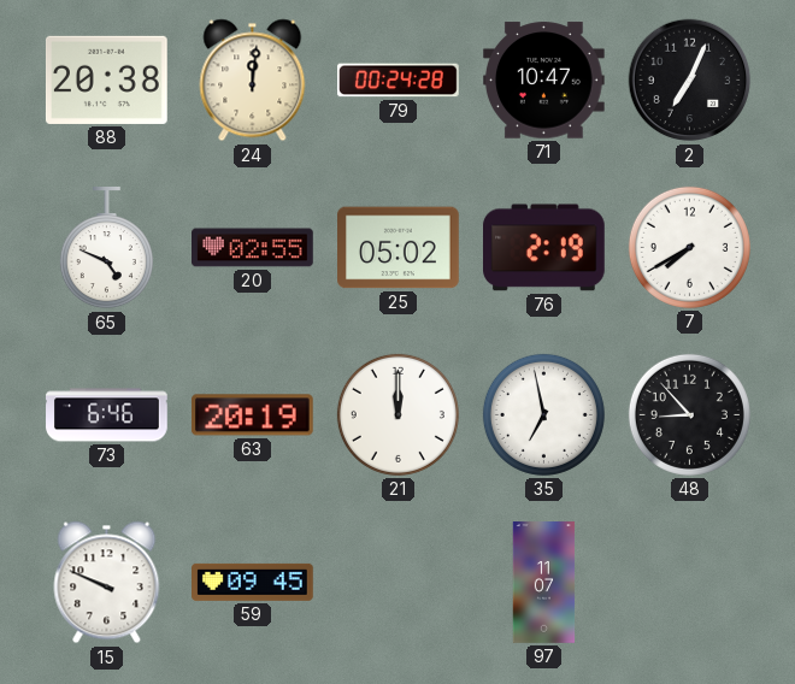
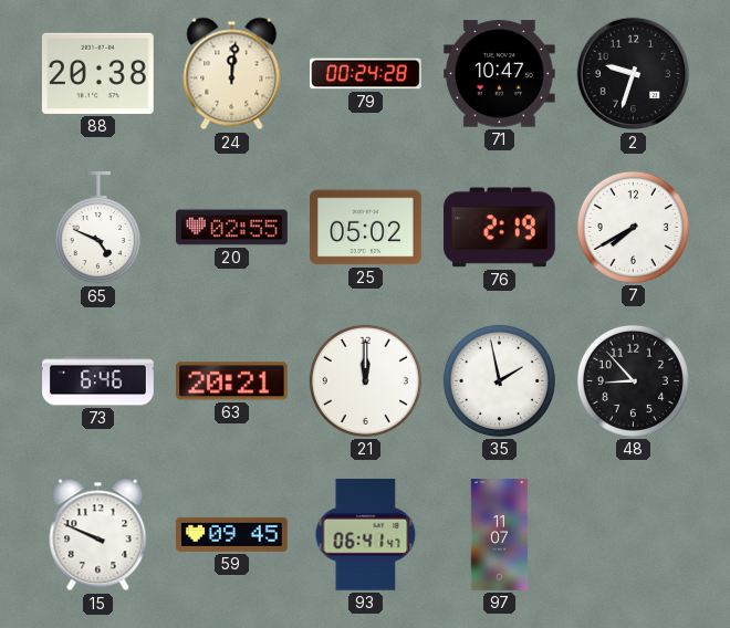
2: 7:04 -> 9:33
63: 20:19 -> 20:21
35: 6:58 -> 1:58
93: none -> 06:41
